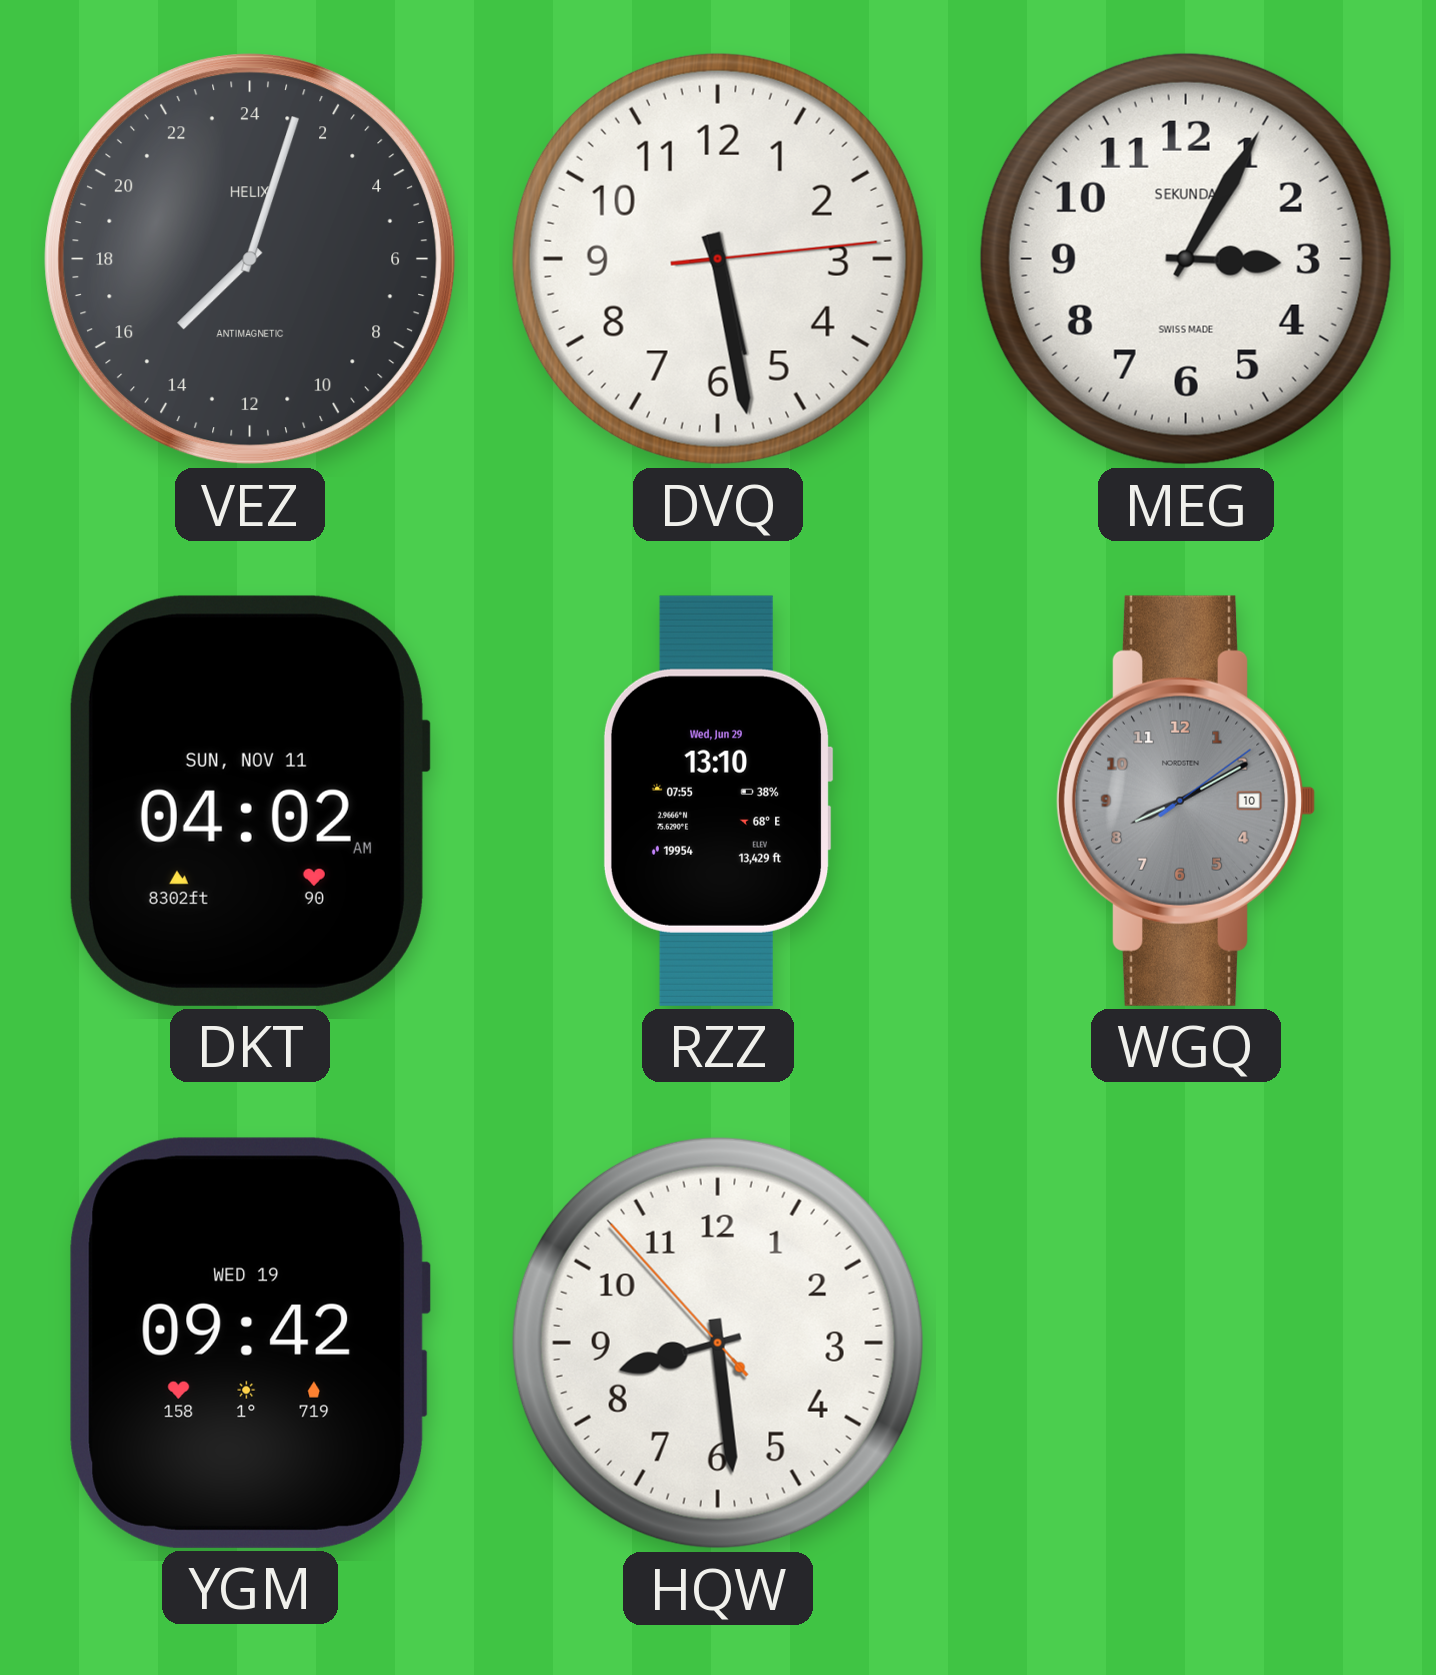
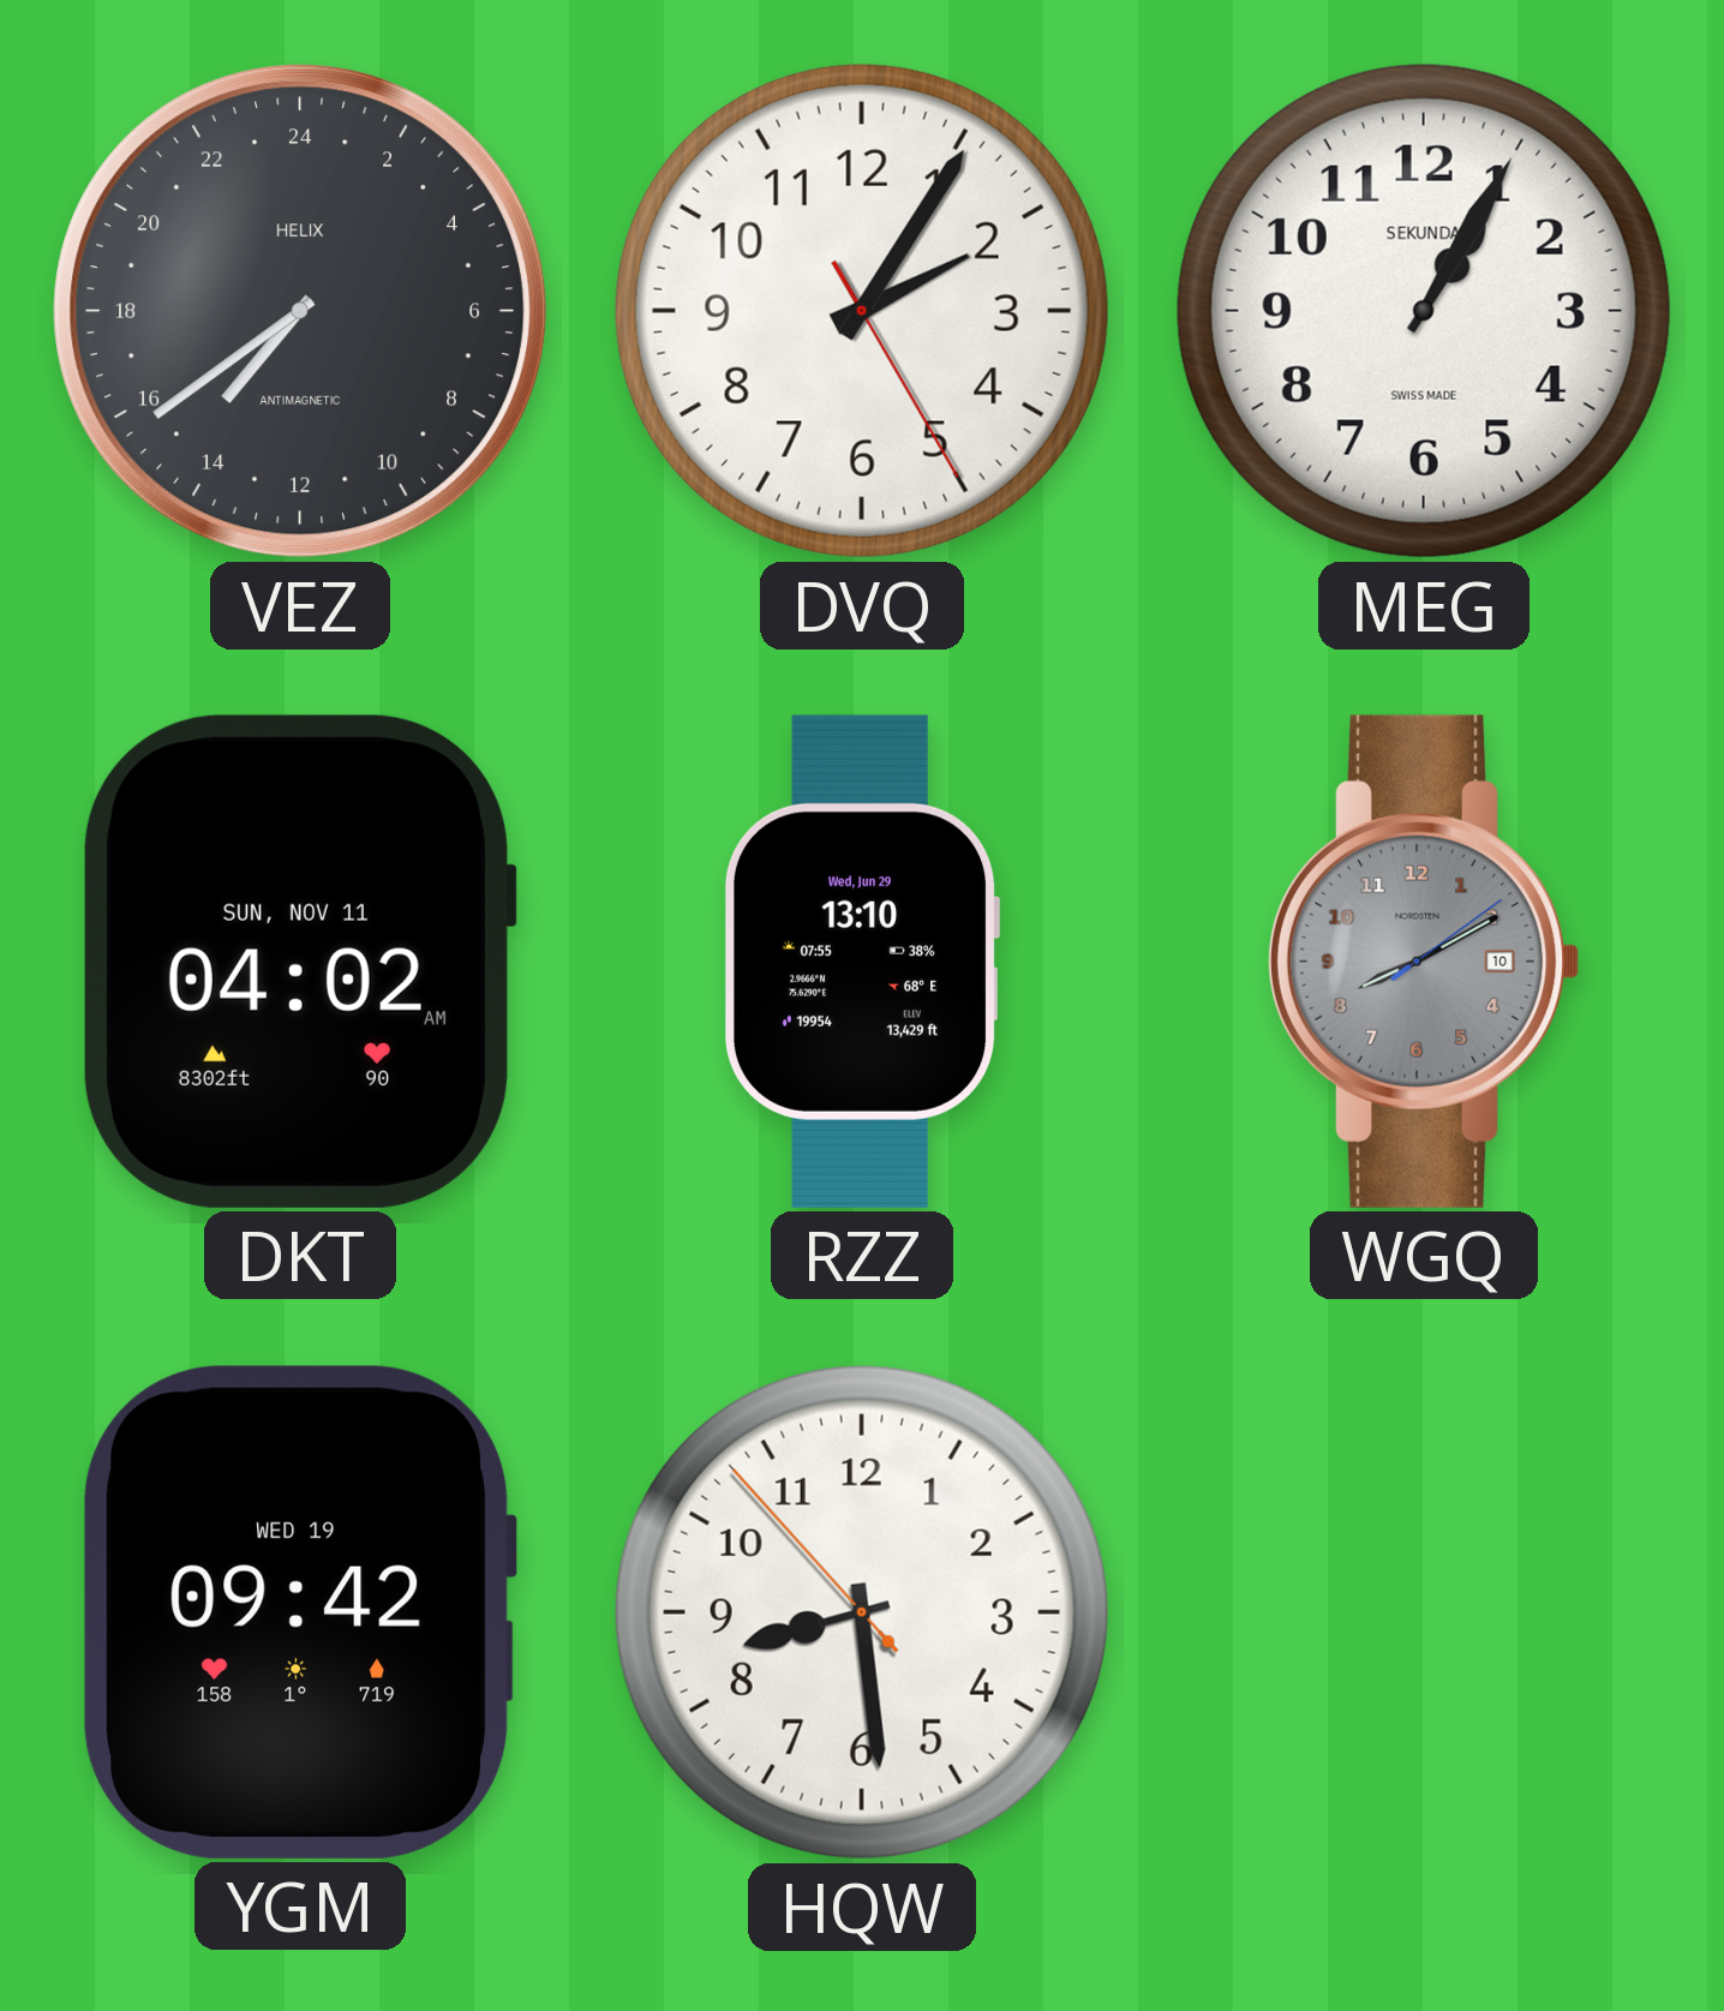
VEZ: 15:03 -> 14:39
DVQ: 5:28 -> 2:05
MEG: 3:05 -> 1:05
